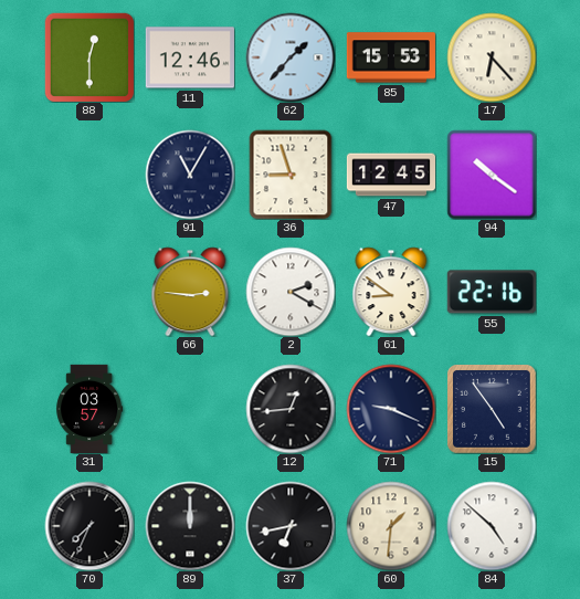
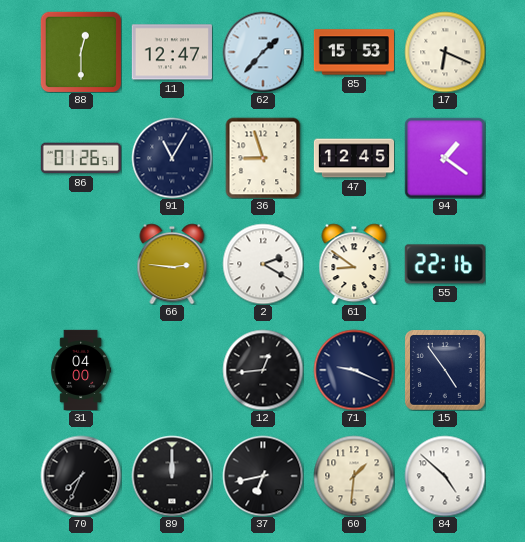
11: 12:46 -> 12:47
17: 6:23 -> 6:19
86: none -> 01:26
94: 10:21 -> 1:21
31: 03:57 -> 04:00
